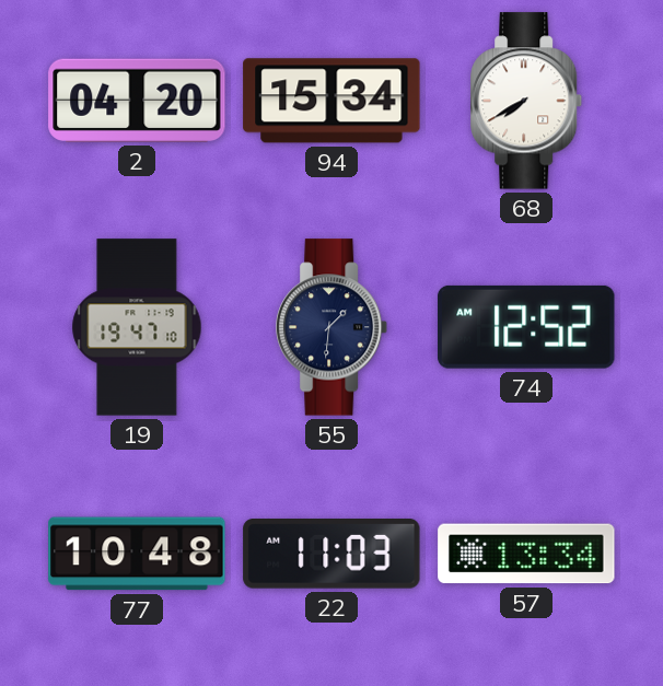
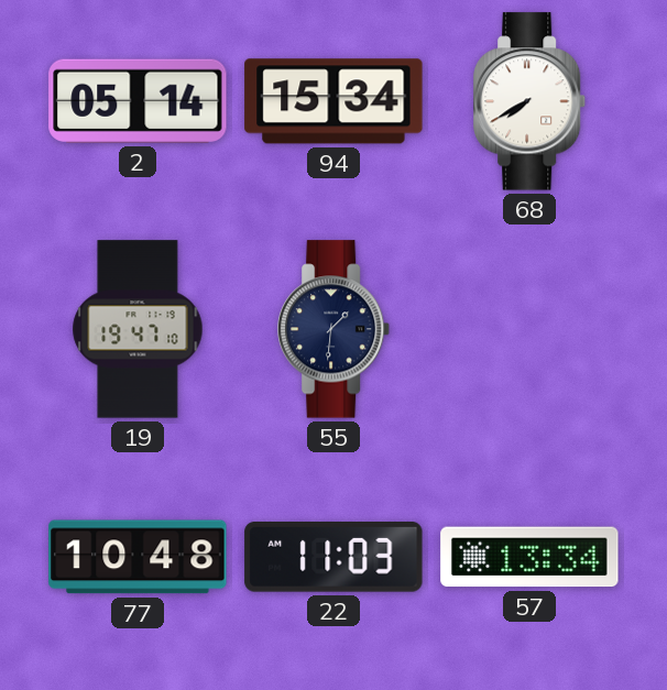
2: 04:20 -> 05:14
74: 12:52 -> none
